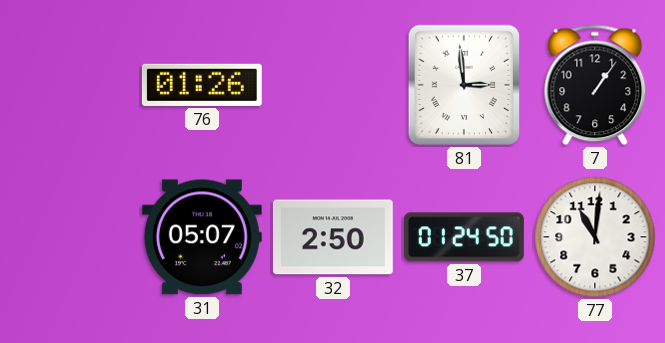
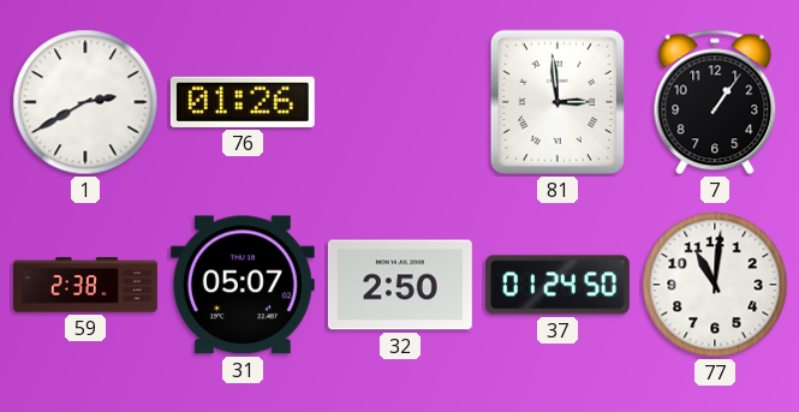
1: none -> 2:40
59: none -> 2:38
